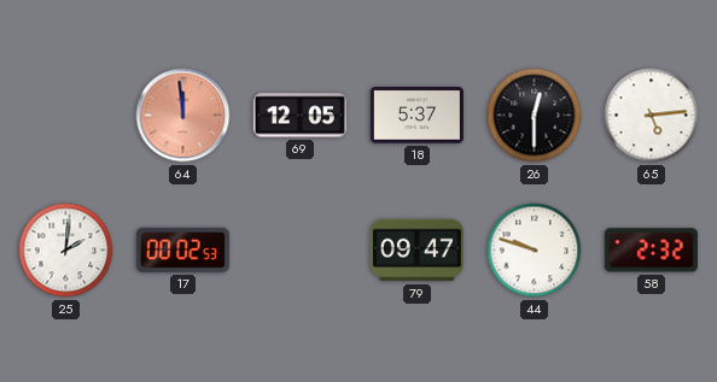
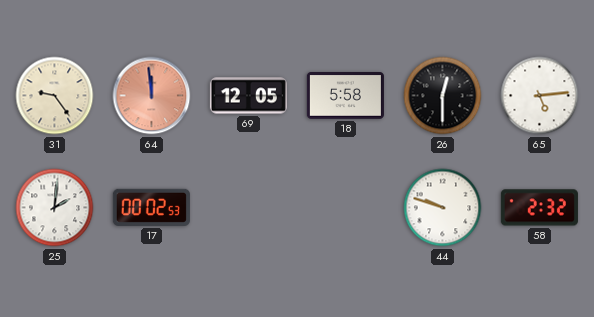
31: none -> 9:24
18: 5:37 -> 5:58
79: 09:47 -> none
